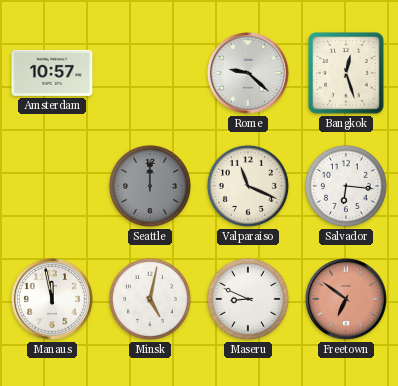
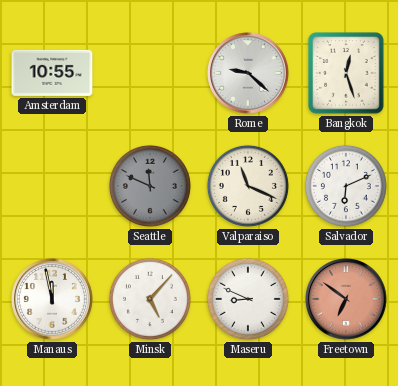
Amsterdam: 10:57 -> 10:55
Seattle: 12:00 -> 11:49
Salvador: 6:16 -> 6:11
Minsk: 5:02 -> 5:07
